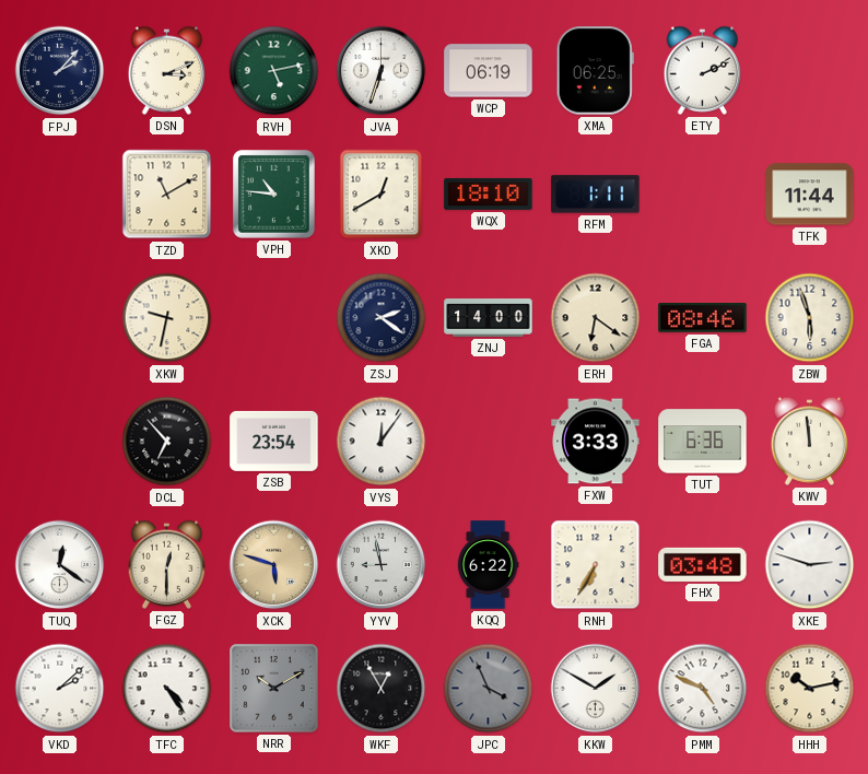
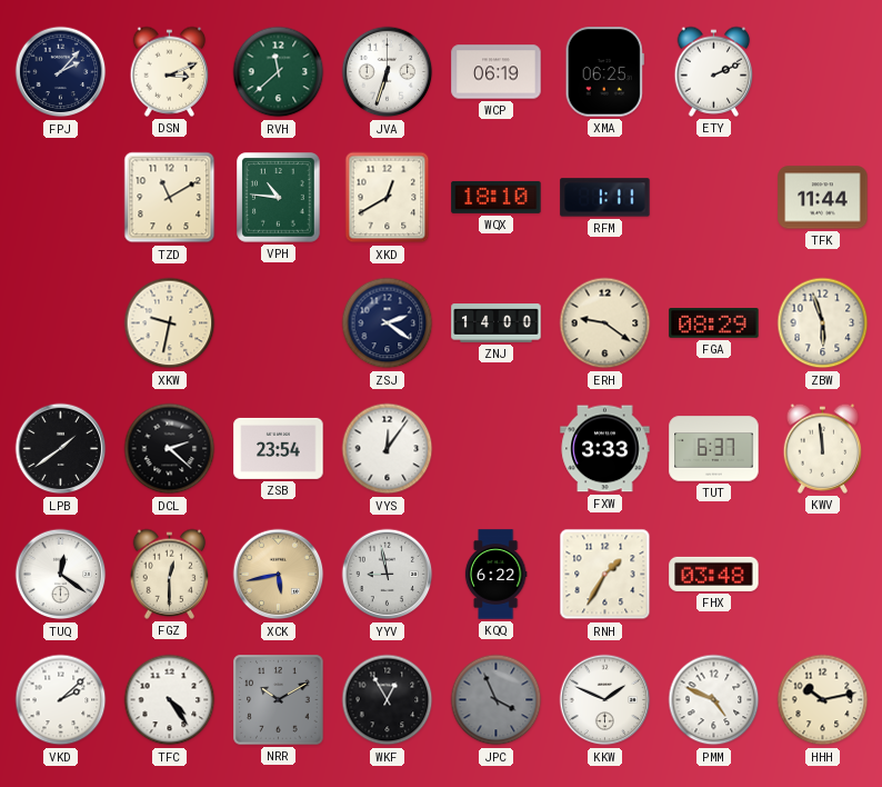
RVH: 5:13 -> 11:38
ERH: 6:21 -> 9:21
FGA: 08:46 -> 08:29
LPB: none -> 1:39
DCL: 6:53 -> 2:22
TUT: 6:36 -> 6:37
XCK: 5:48 -> 5:43
RNH: 6:35 -> 1:35
XKE: 2:48 -> none
KKW: 1:50 -> 1:49
